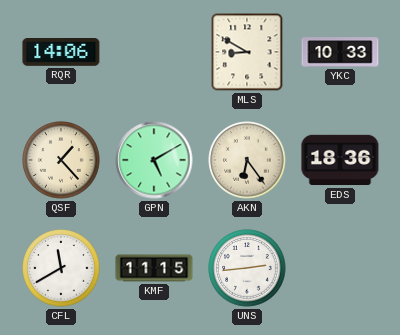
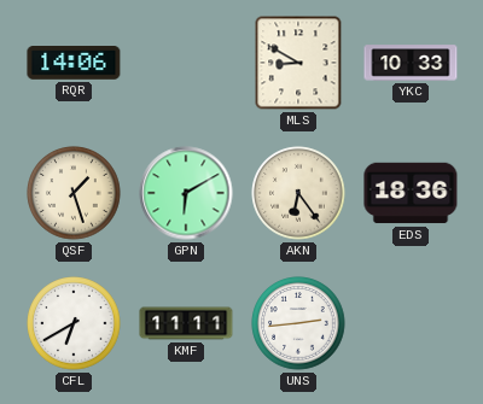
QSF: 1:23 -> 1:27
GPN: 5:10 -> 6:10
CFL: 11:40 -> 6:40
KMF: 11:15 -> 11:11
